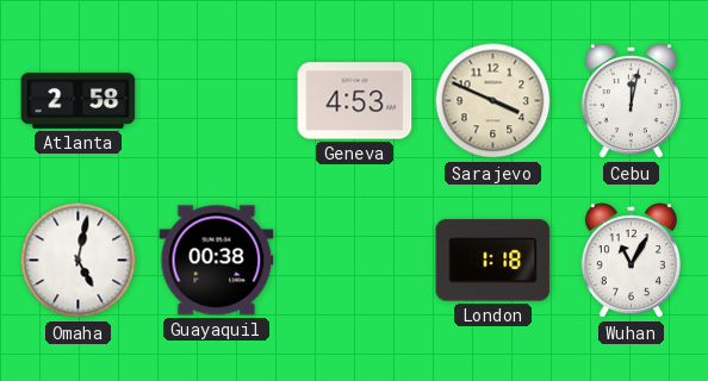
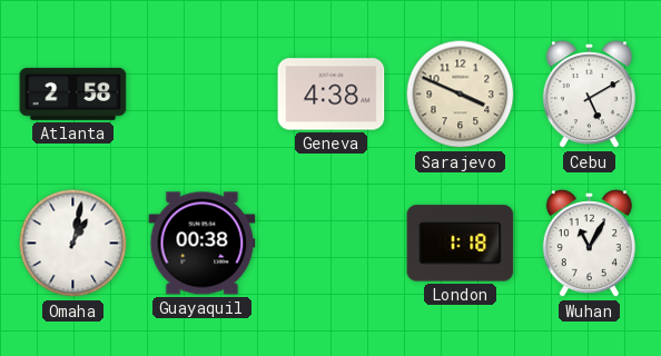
Geneva: 4:53 -> 4:38
Cebu: 12:02 -> 5:10
Omaha: 5:02 -> 1:02
